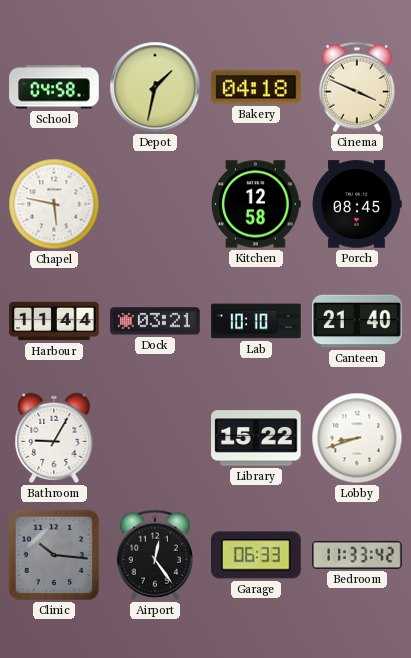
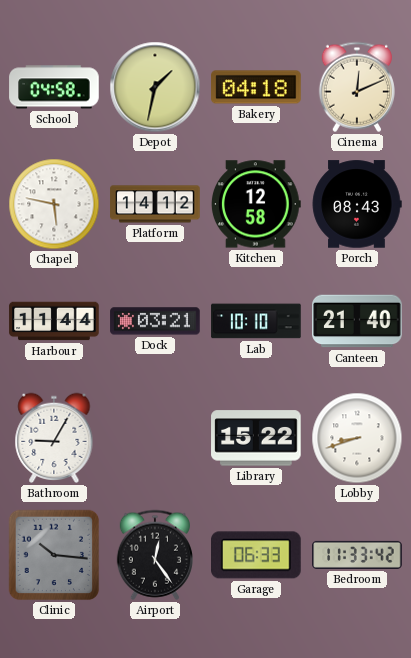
Cinema: 3:49 -> 12:11
Platform: none -> 14:12
Porch: 08:45 -> 08:43
